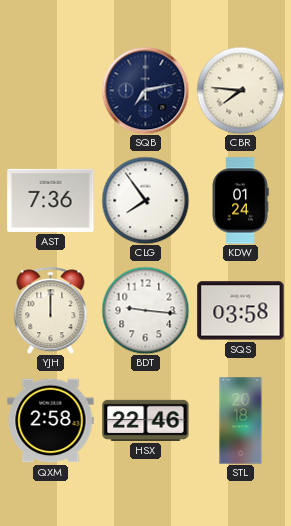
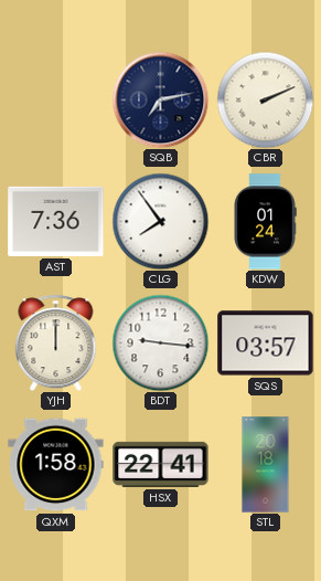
CBR: 7:46 -> 2:11
SQS: 03:58 -> 03:57
QXM: 2:58 -> 1:58
HSX: 22:46 -> 22:41
